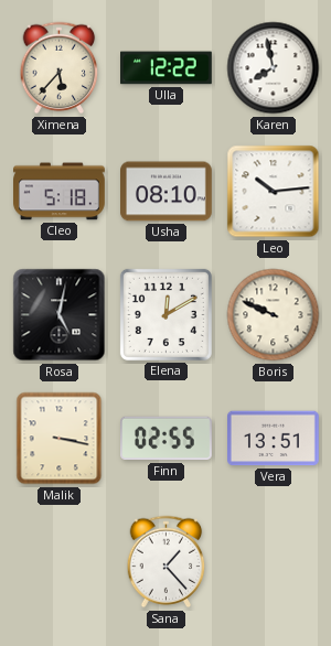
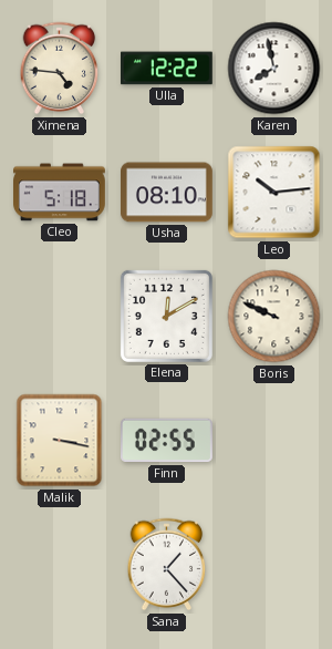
Ximena: 5:37 -> 4:46
Rosa: 5:02 -> none
Vera: 13:51 -> none
